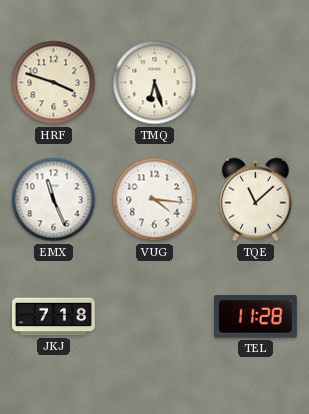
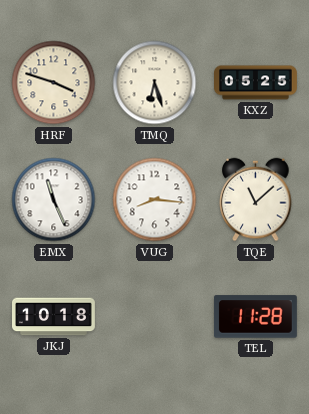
KXZ: none -> 05:25
VUG: 4:16 -> 8:16
JKJ: 7:18 -> 10:18
